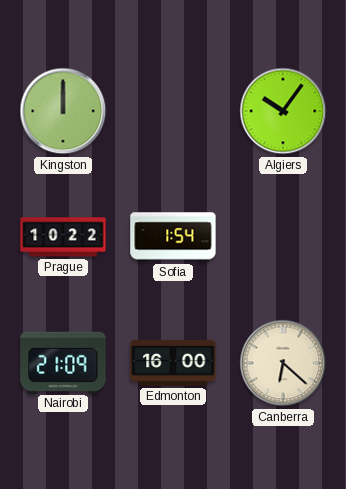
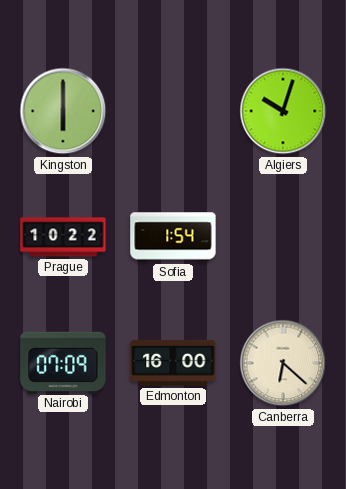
Kingston: 12:00 -> 6:00
Algiers: 10:06 -> 10:03
Nairobi: 21:09 -> 07:09
